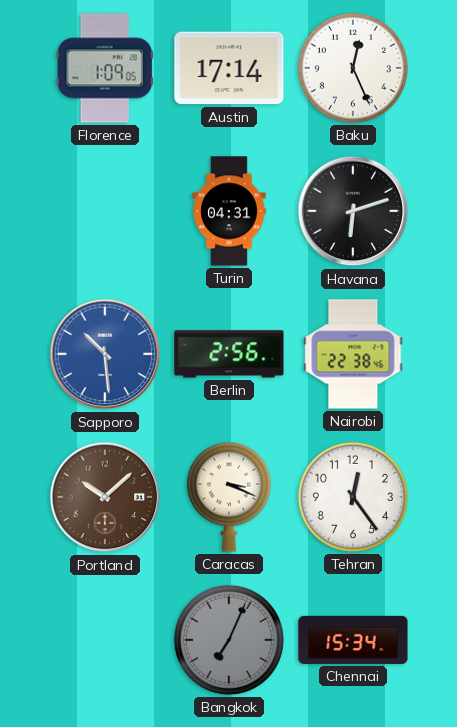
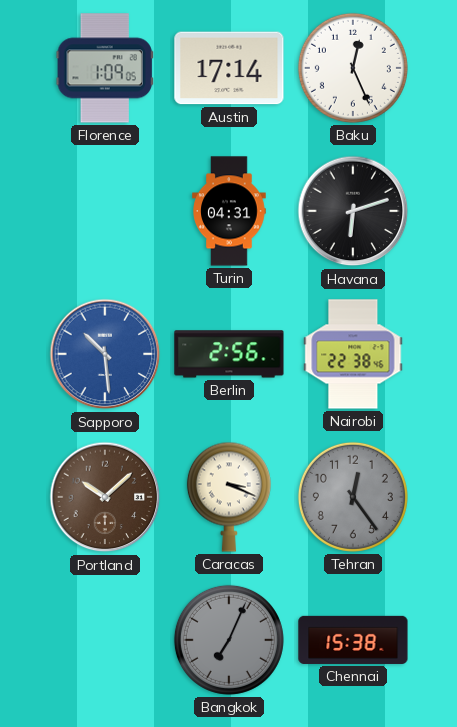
Tehran dial: white -> grey
Chennai: 15:34 -> 15:38
